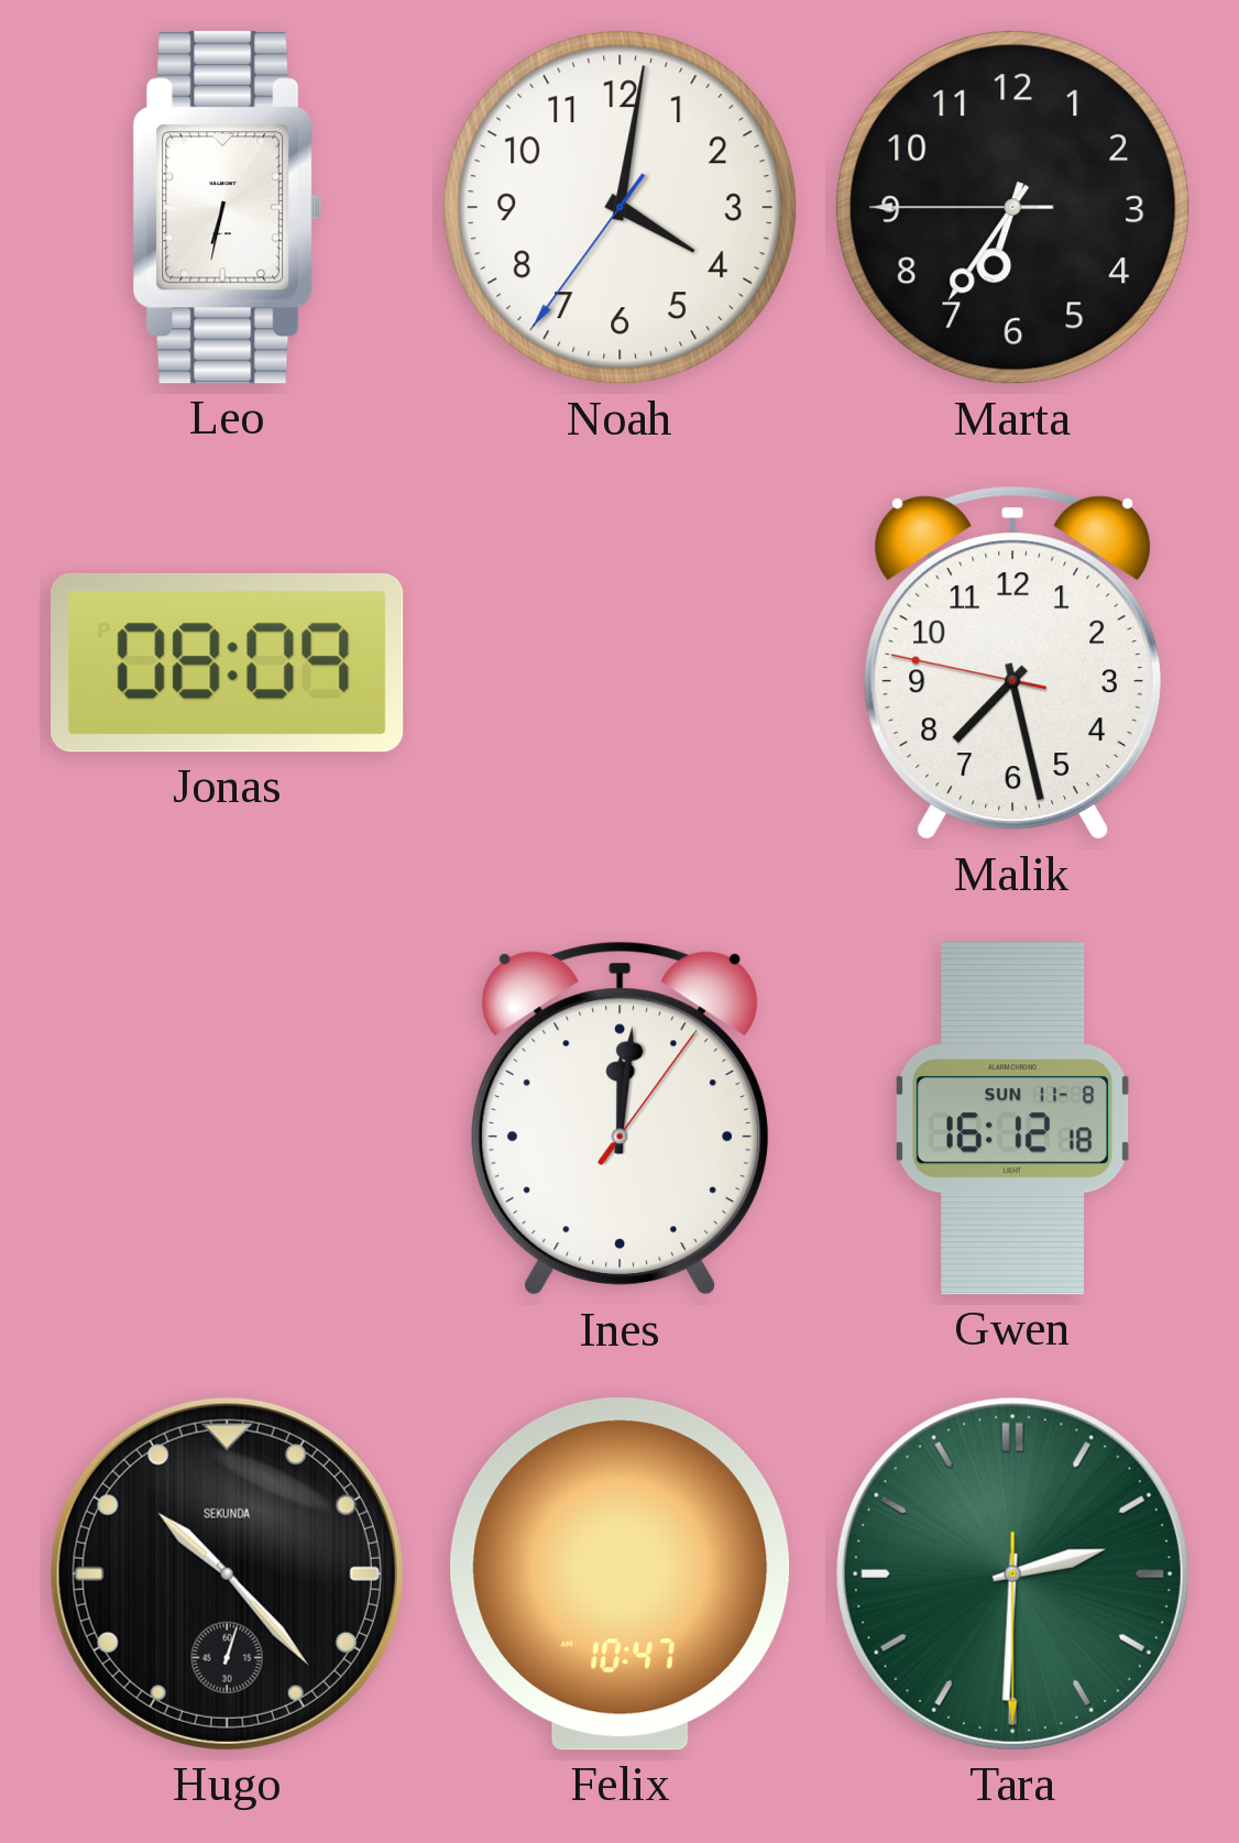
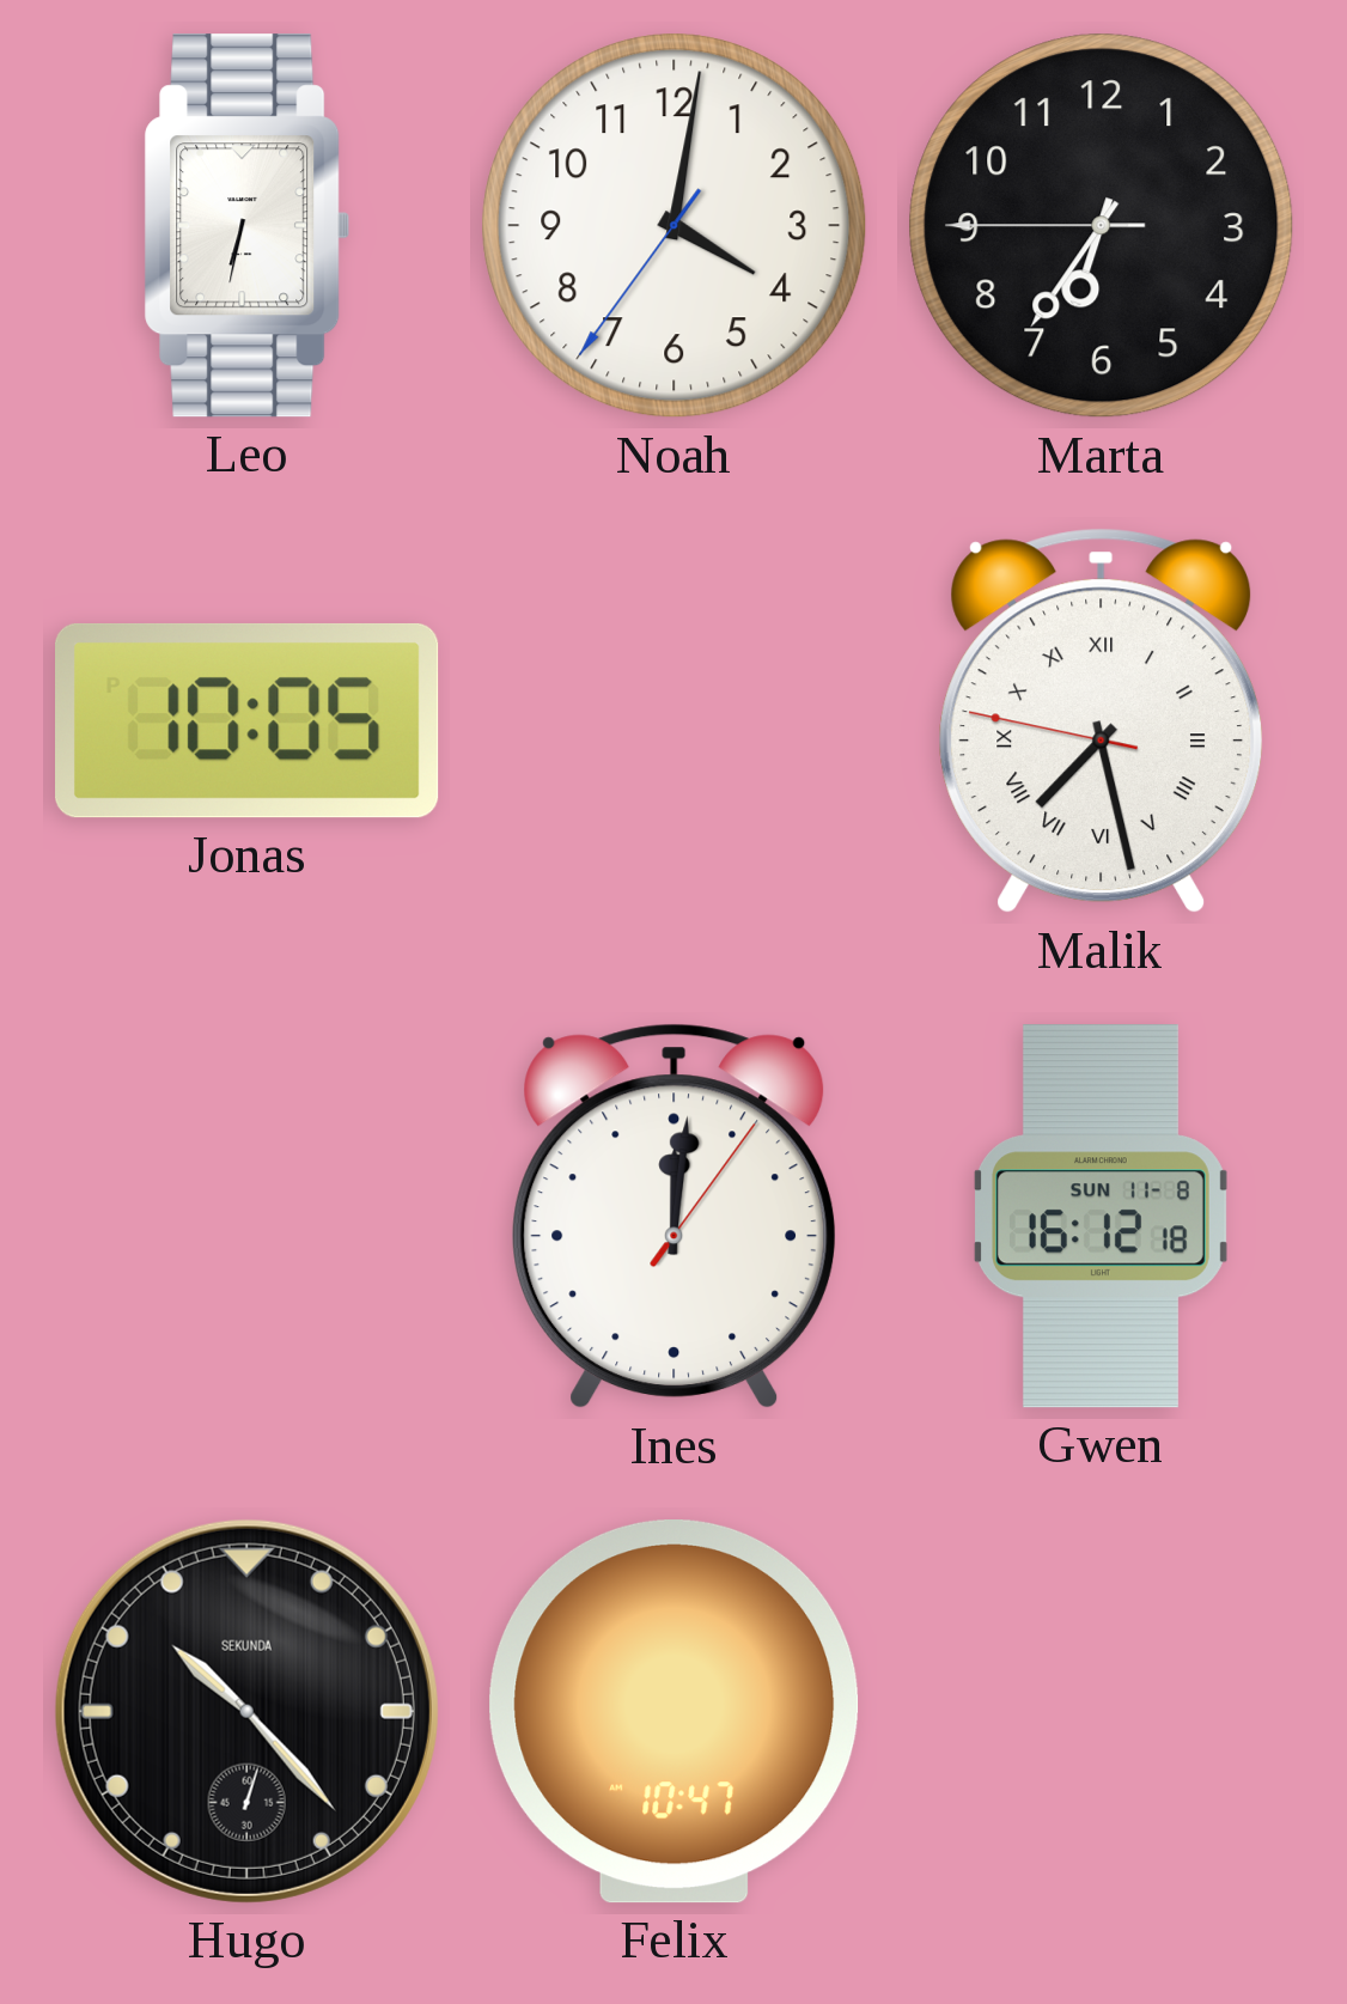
Jonas: 08:09 -> 10:05
Malik numerals: Arabic -> Roman
Tara: 2:30 -> none
